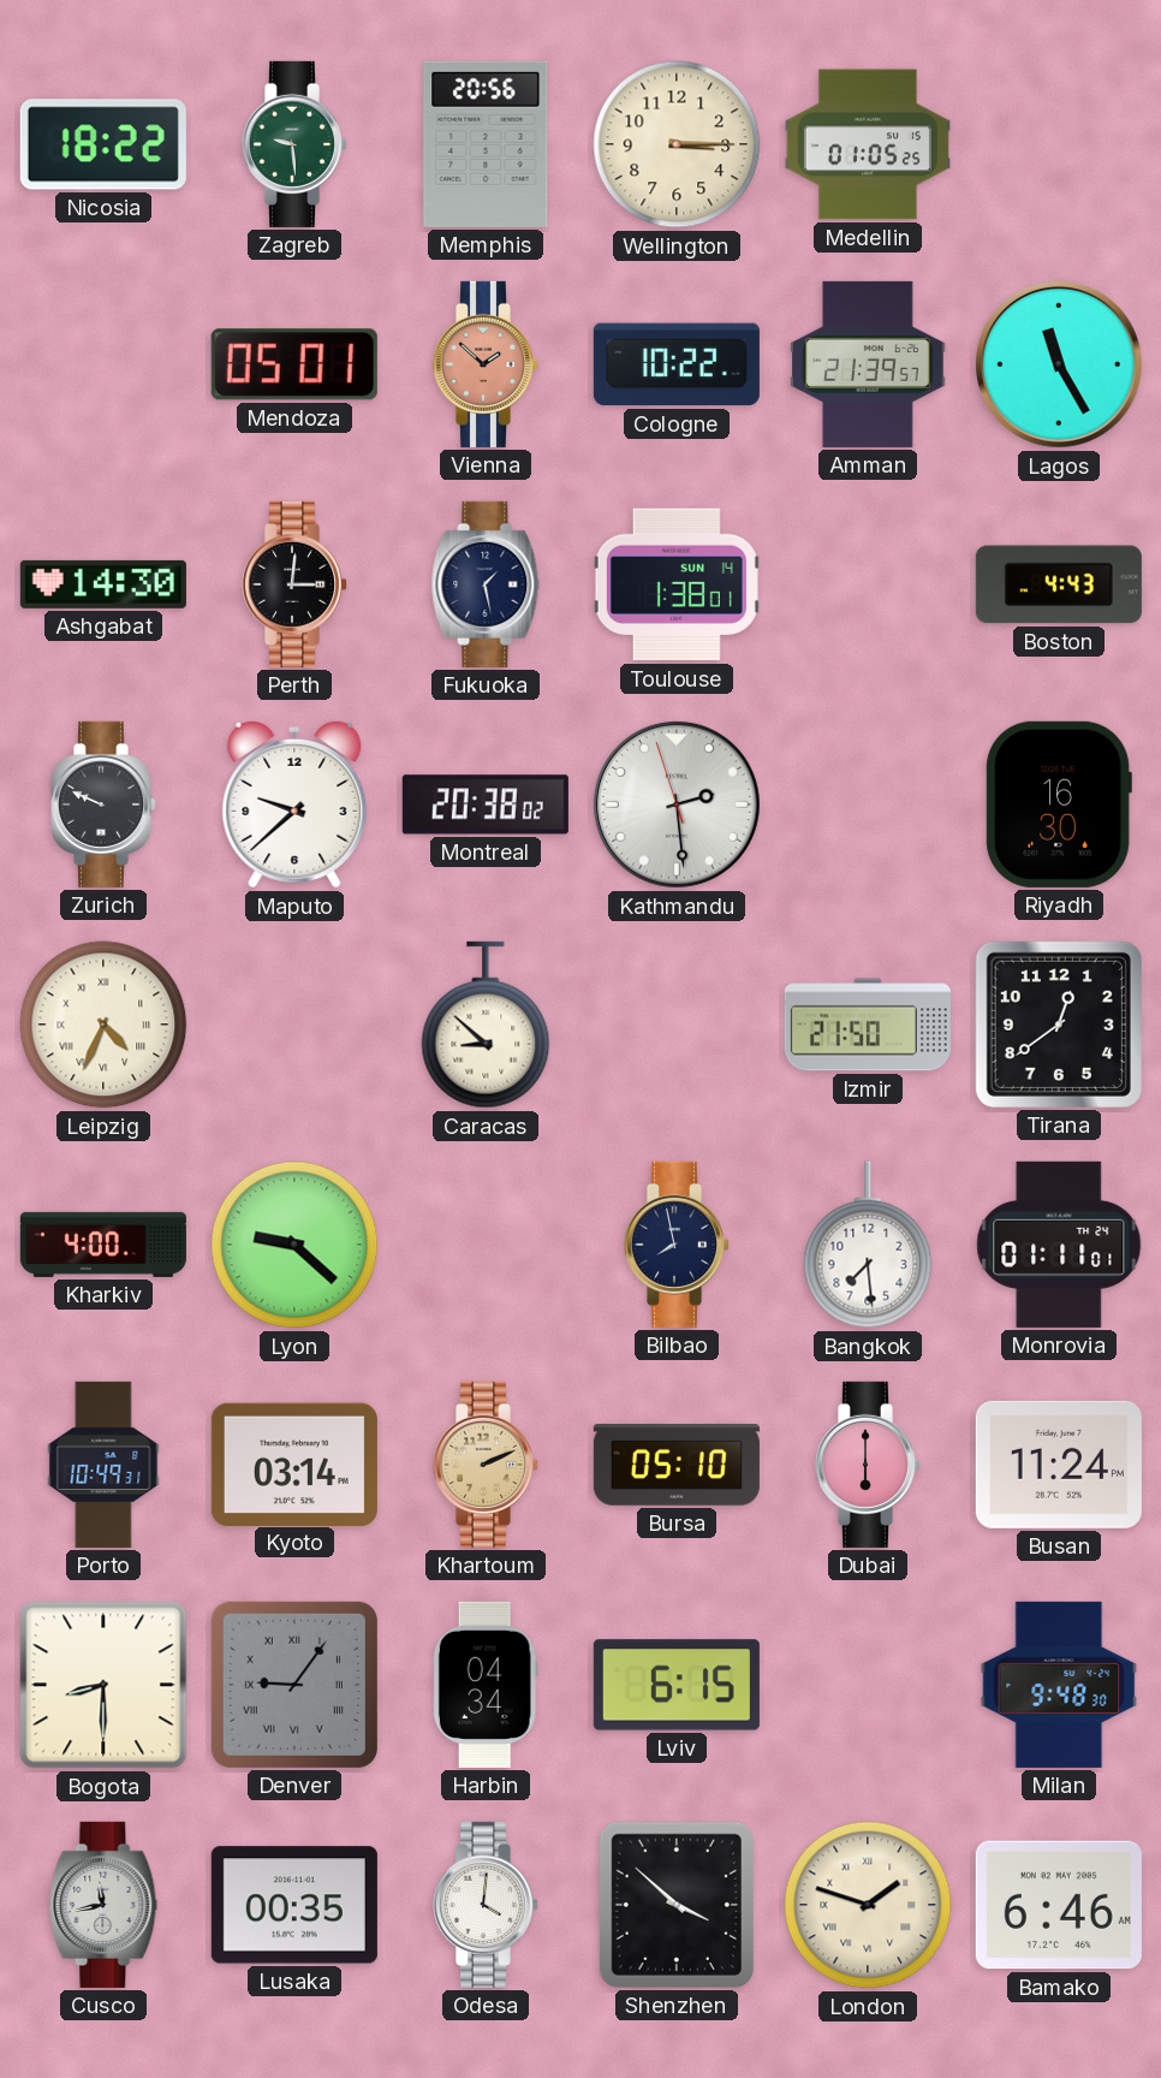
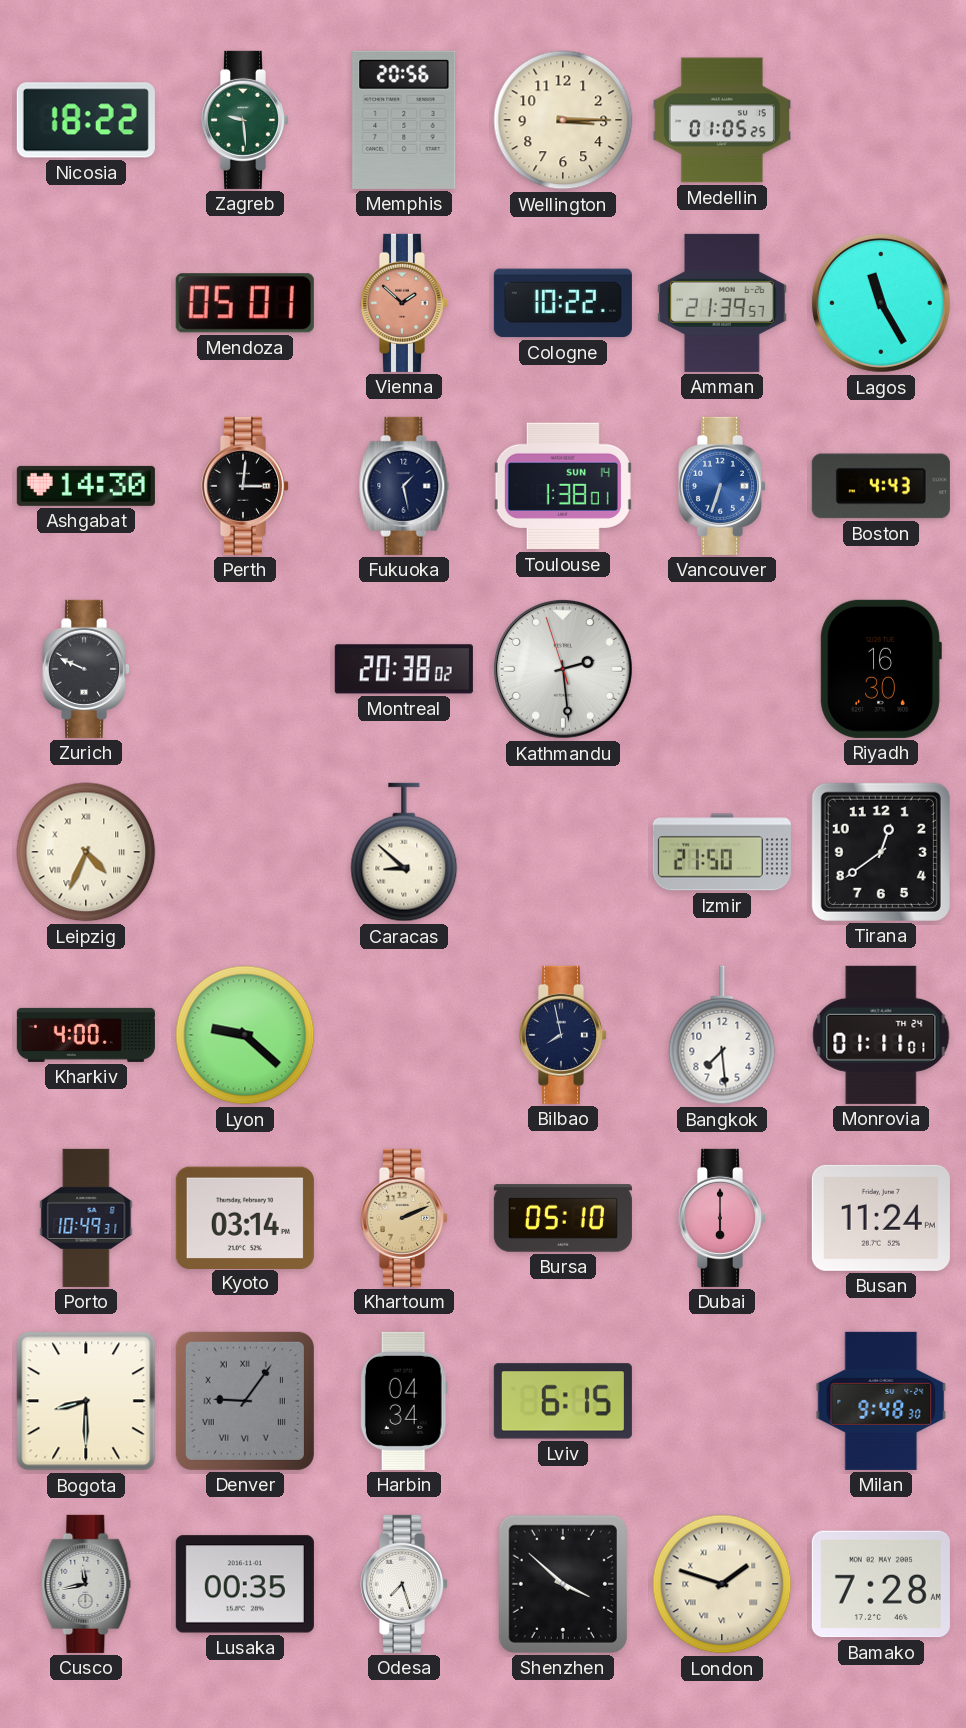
Vancouver: none -> 6:33
Maputo: 9:38 -> none
Odesa: 4:01 -> 7:27
Bamako: 6:46 -> 7:28
